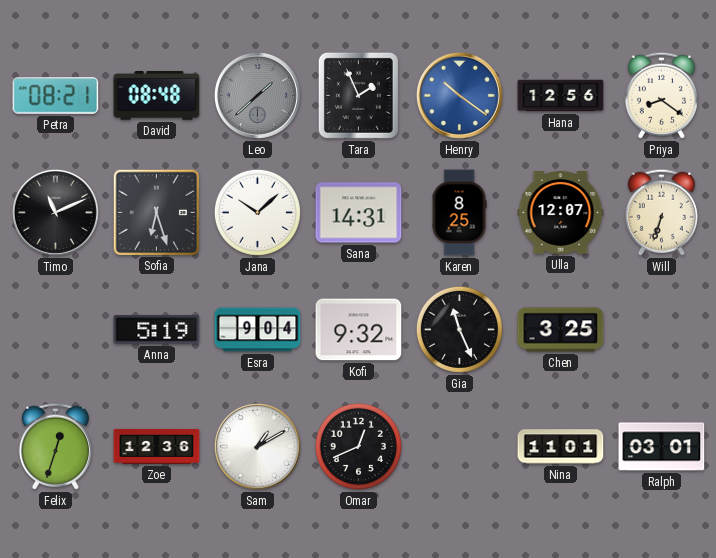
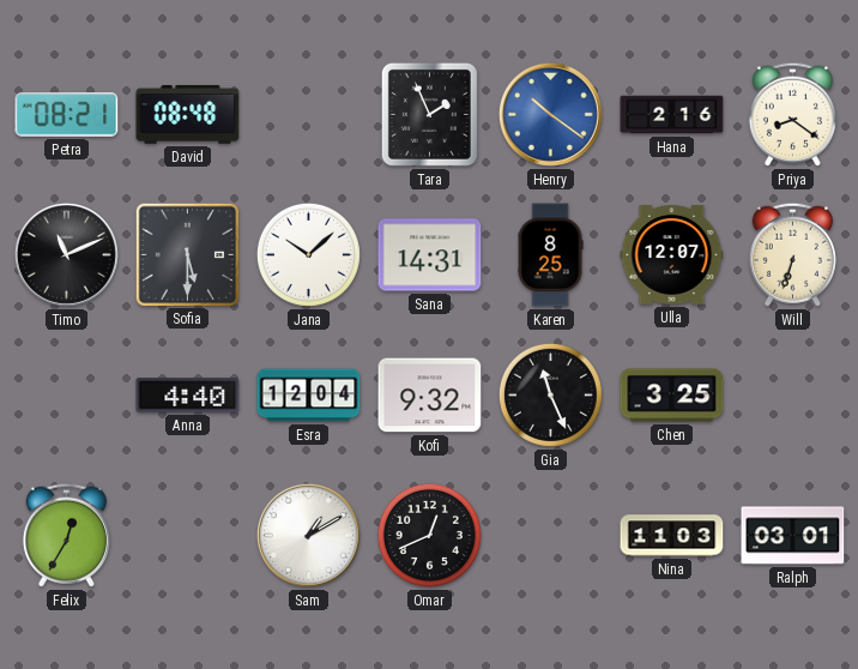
Leo: 1:38 -> none
Hana: 12:56 -> 2:16
Sofia: 6:27 -> 5:30
Anna: 5:19 -> 4:40
Esra: 9:04 -> 12:04
Felix: 12:33 -> 12:35
Zoe: 12:36 -> none
Nina: 11:01 -> 11:03
